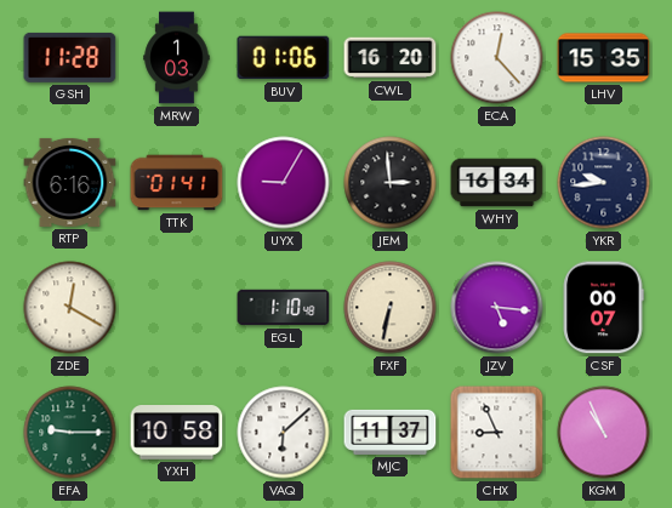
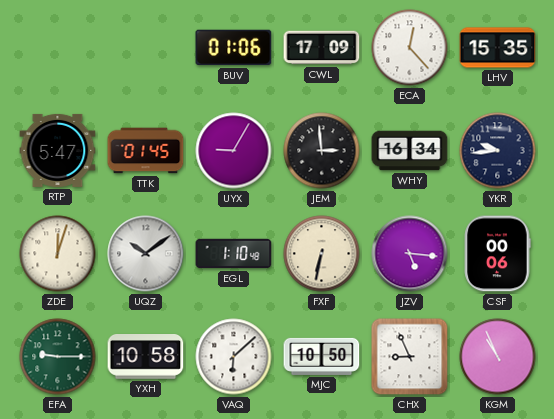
GSH: 11:28 -> none
MRW: 1:03 -> none
CWL: 16:20 -> 17:09
RTP: 6:16 -> 5:47
TTK: 01:41 -> 01:45
ZDE: 12:20 -> 12:03
UQZ: none -> 10:09
CSF: 00:07 -> 00:06
MJC: 11:37 -> 10:50
